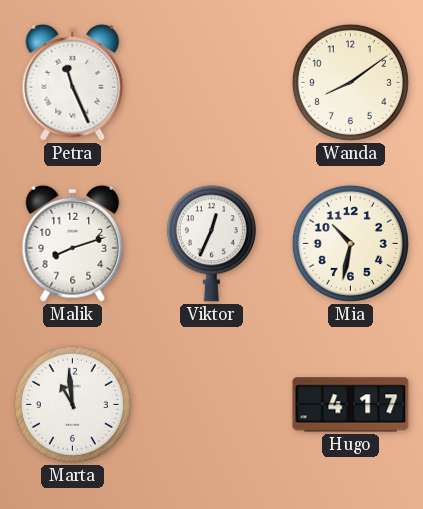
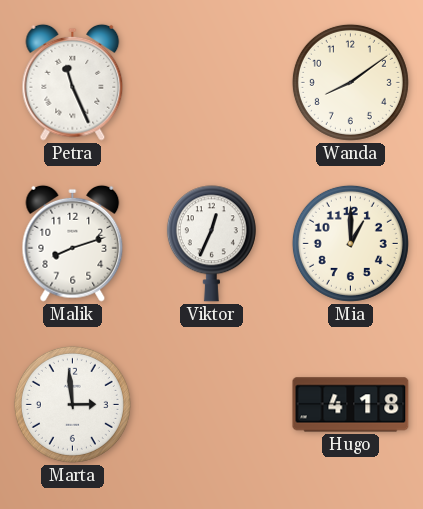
Mia: 10:32 -> 1:00
Marta: 10:59 -> 2:59
Hugo: 4:17 -> 4:18
